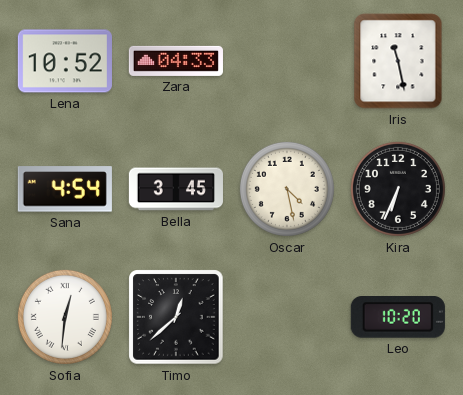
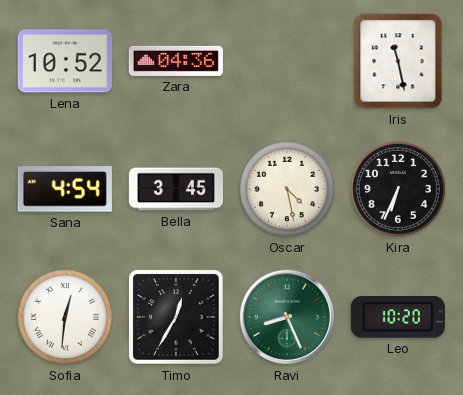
Zara: 04:33 -> 04:36
Timo: 12:38 -> 12:35
Ravi: none -> 8:26
